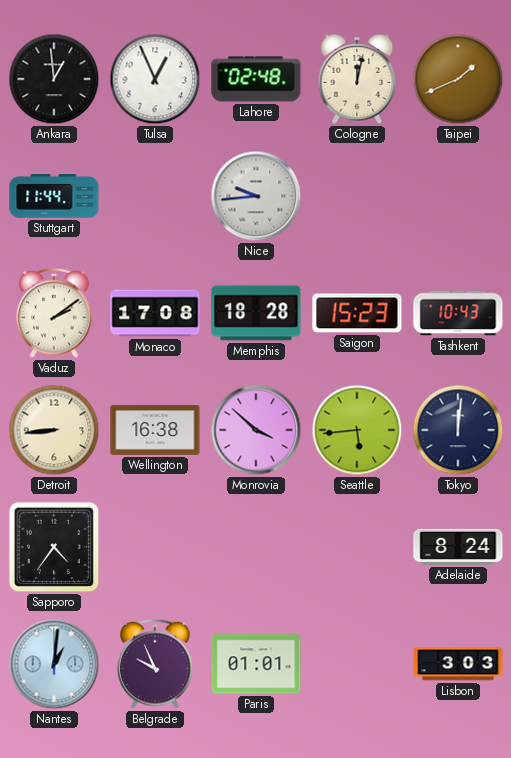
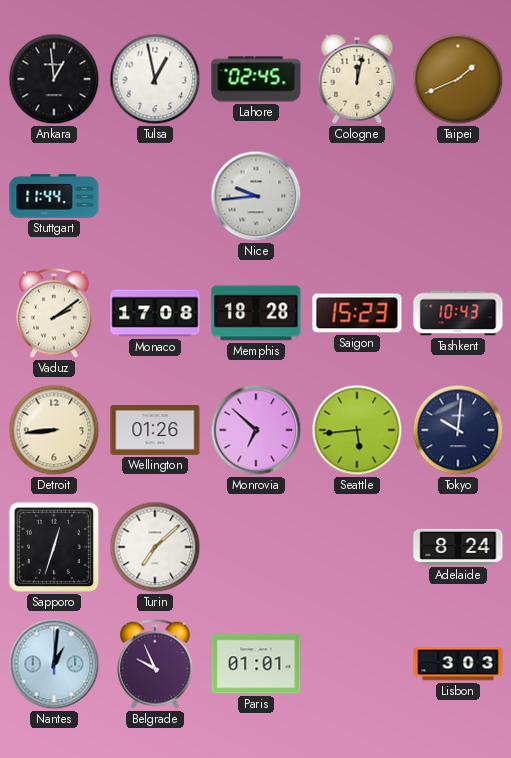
Tulsa: 12:56 -> 12:58
Lahore: 02:48 -> 02:45
Wellington: 16:38 -> 01:26
Monrovia: 3:52 -> 6:52
Tokyo: 12:01 -> 10:01
Sapporo: 4:36 -> 12:33
Turin: none -> 7:08
